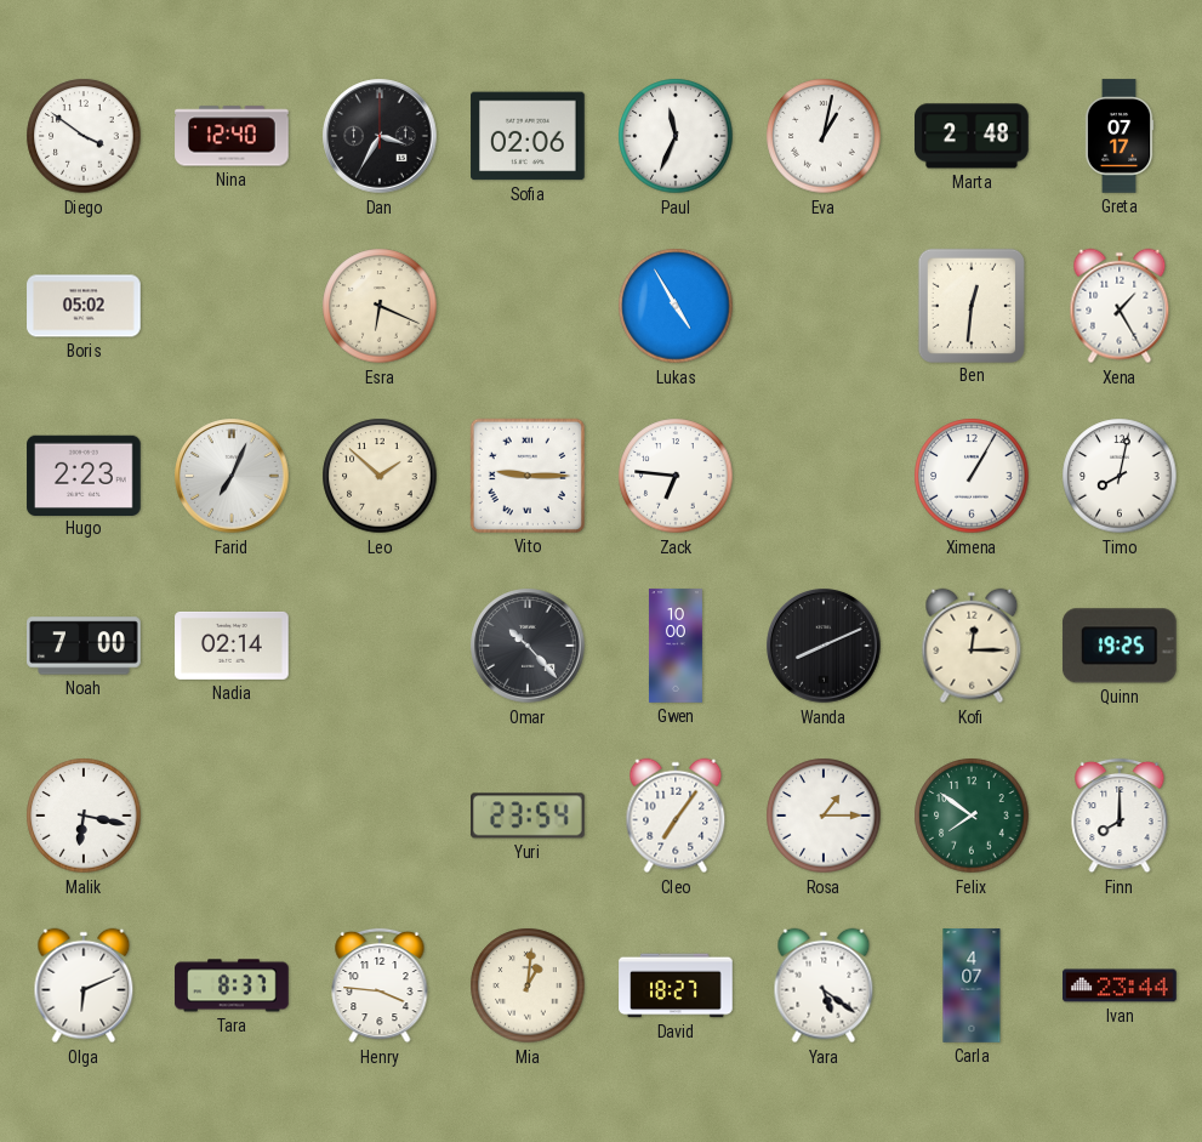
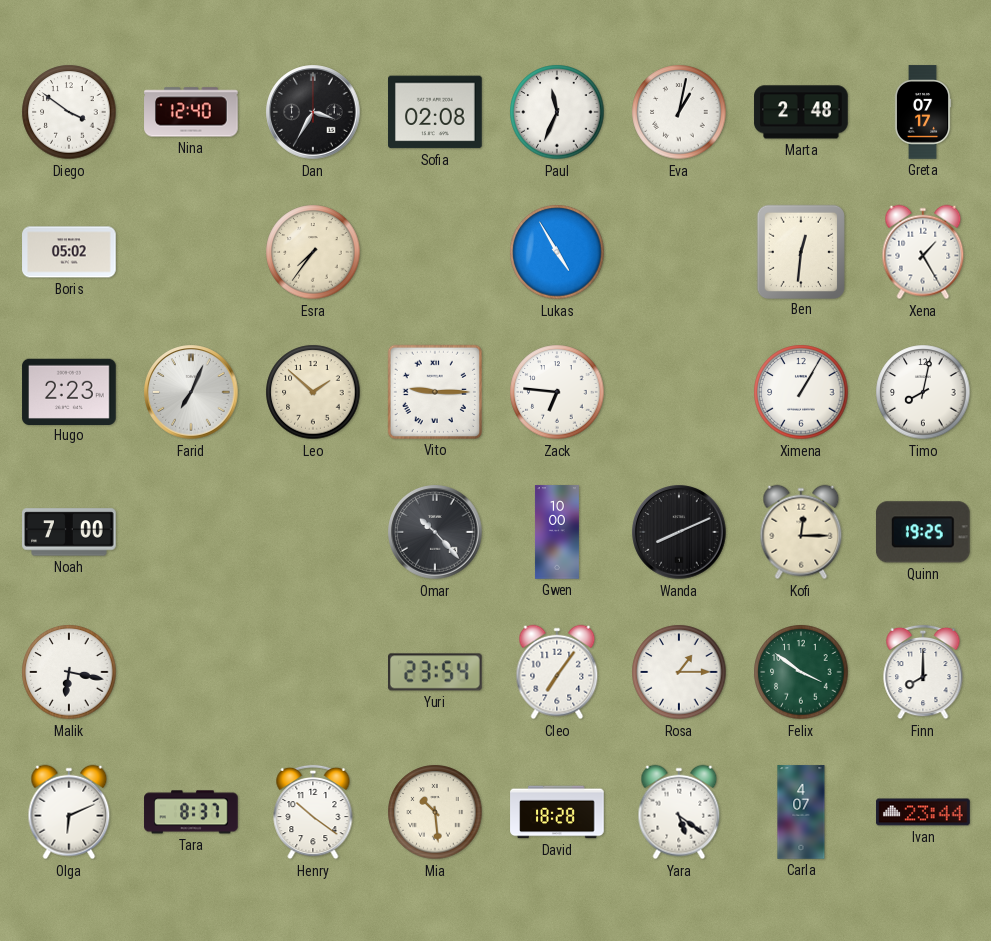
Sofia: 02:06 -> 02:08
Esra: 6:19 -> 7:36
Nadia: 02:14 -> none
Felix: 7:51 -> 3:51
Henry: 3:46 -> 10:21
Mia: 1:01 -> 10:29
David: 18:27 -> 18:28
